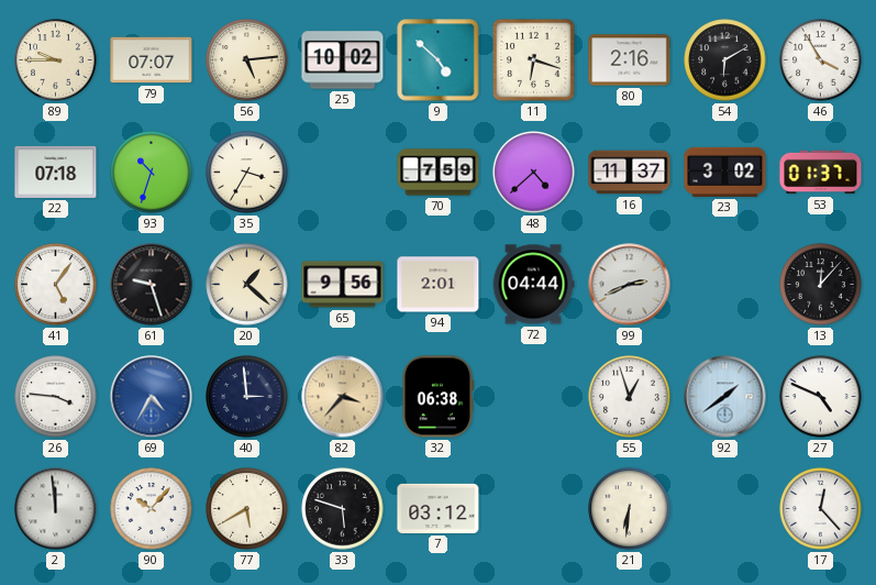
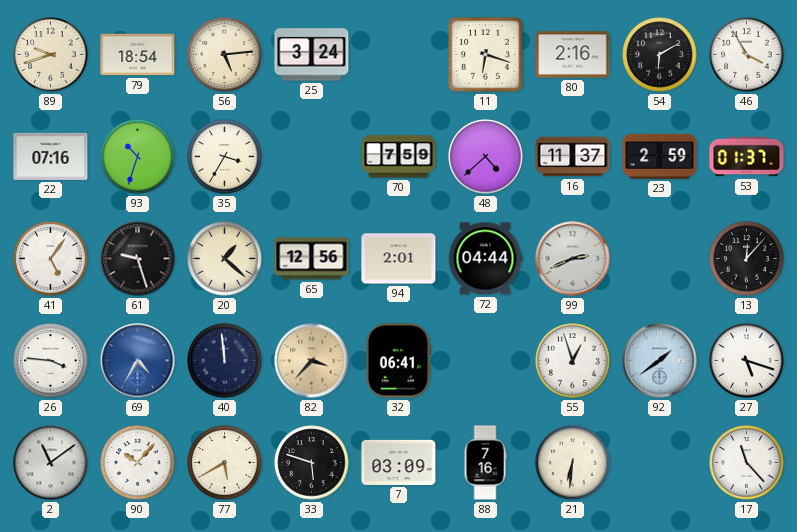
89: 9:45 -> 9:42
79: 07:07 -> 18:54
25: 10:02 -> 3:24
9: 4:52 -> none
22: 07:18 -> 07:16
23: 3:02 -> 2:59
65: 9:56 -> 12:56
40: 2:59 -> 11:59
32: 06:38 -> 06:41
27: 4:49 -> 5:18
2: 11:59 -> 11:09
7: 03:12 -> 03:09
88: none -> 7:16
17: 12:23 -> 11:23
